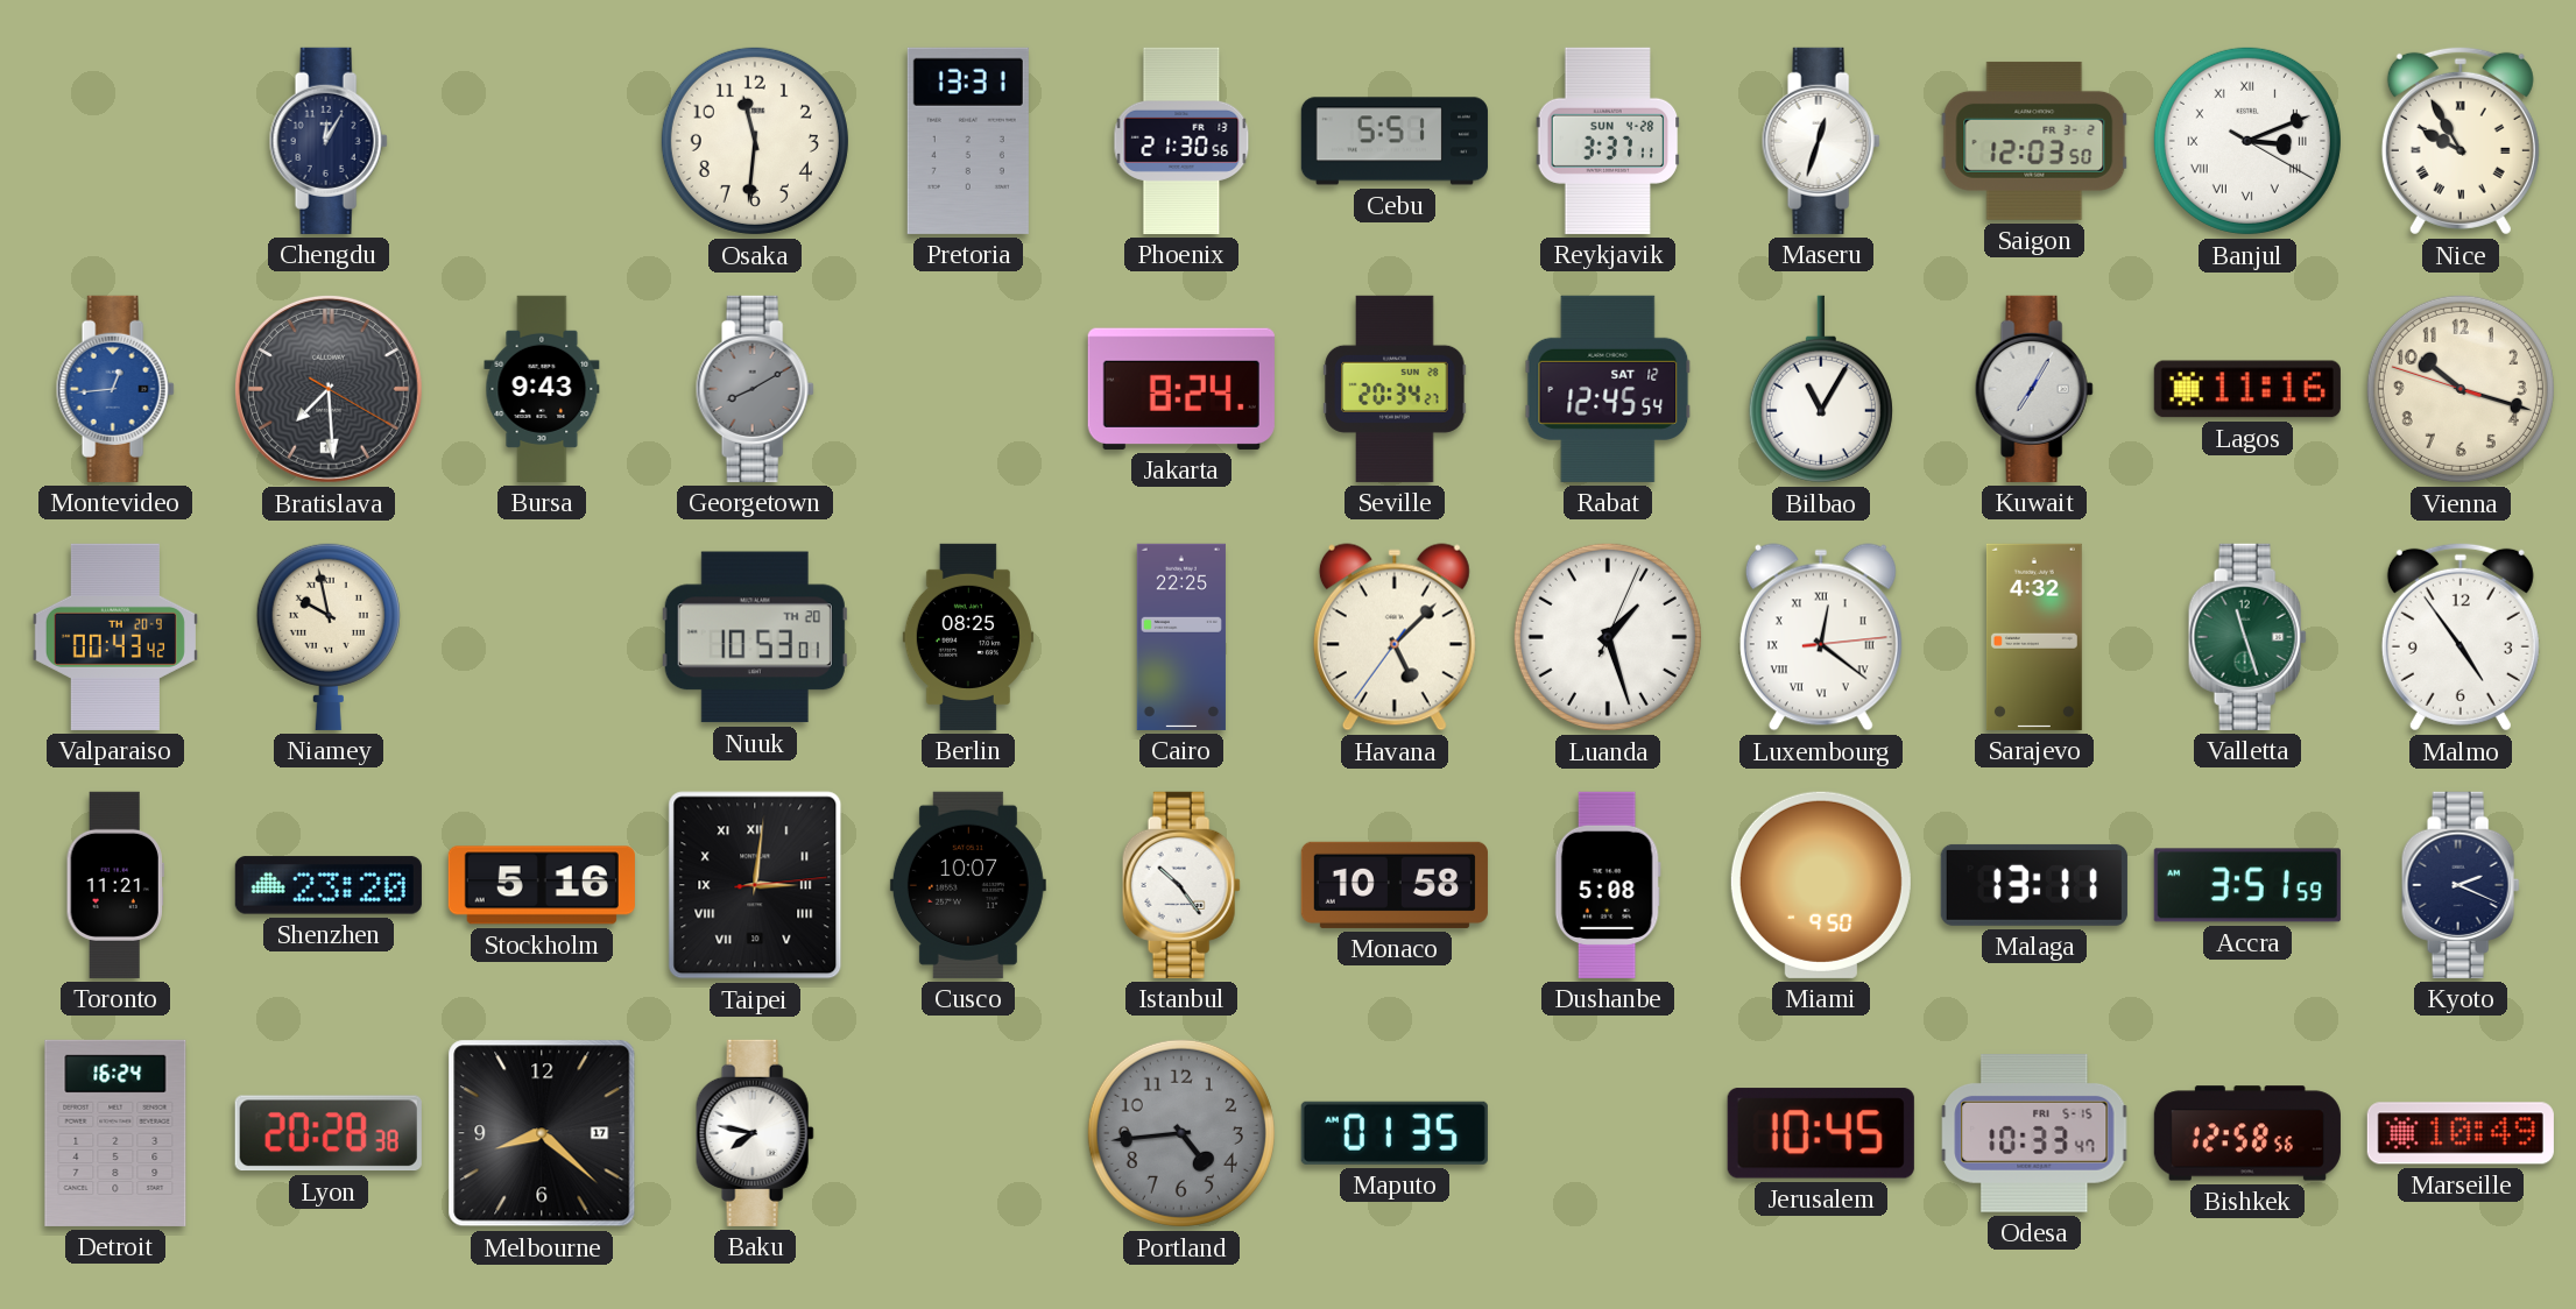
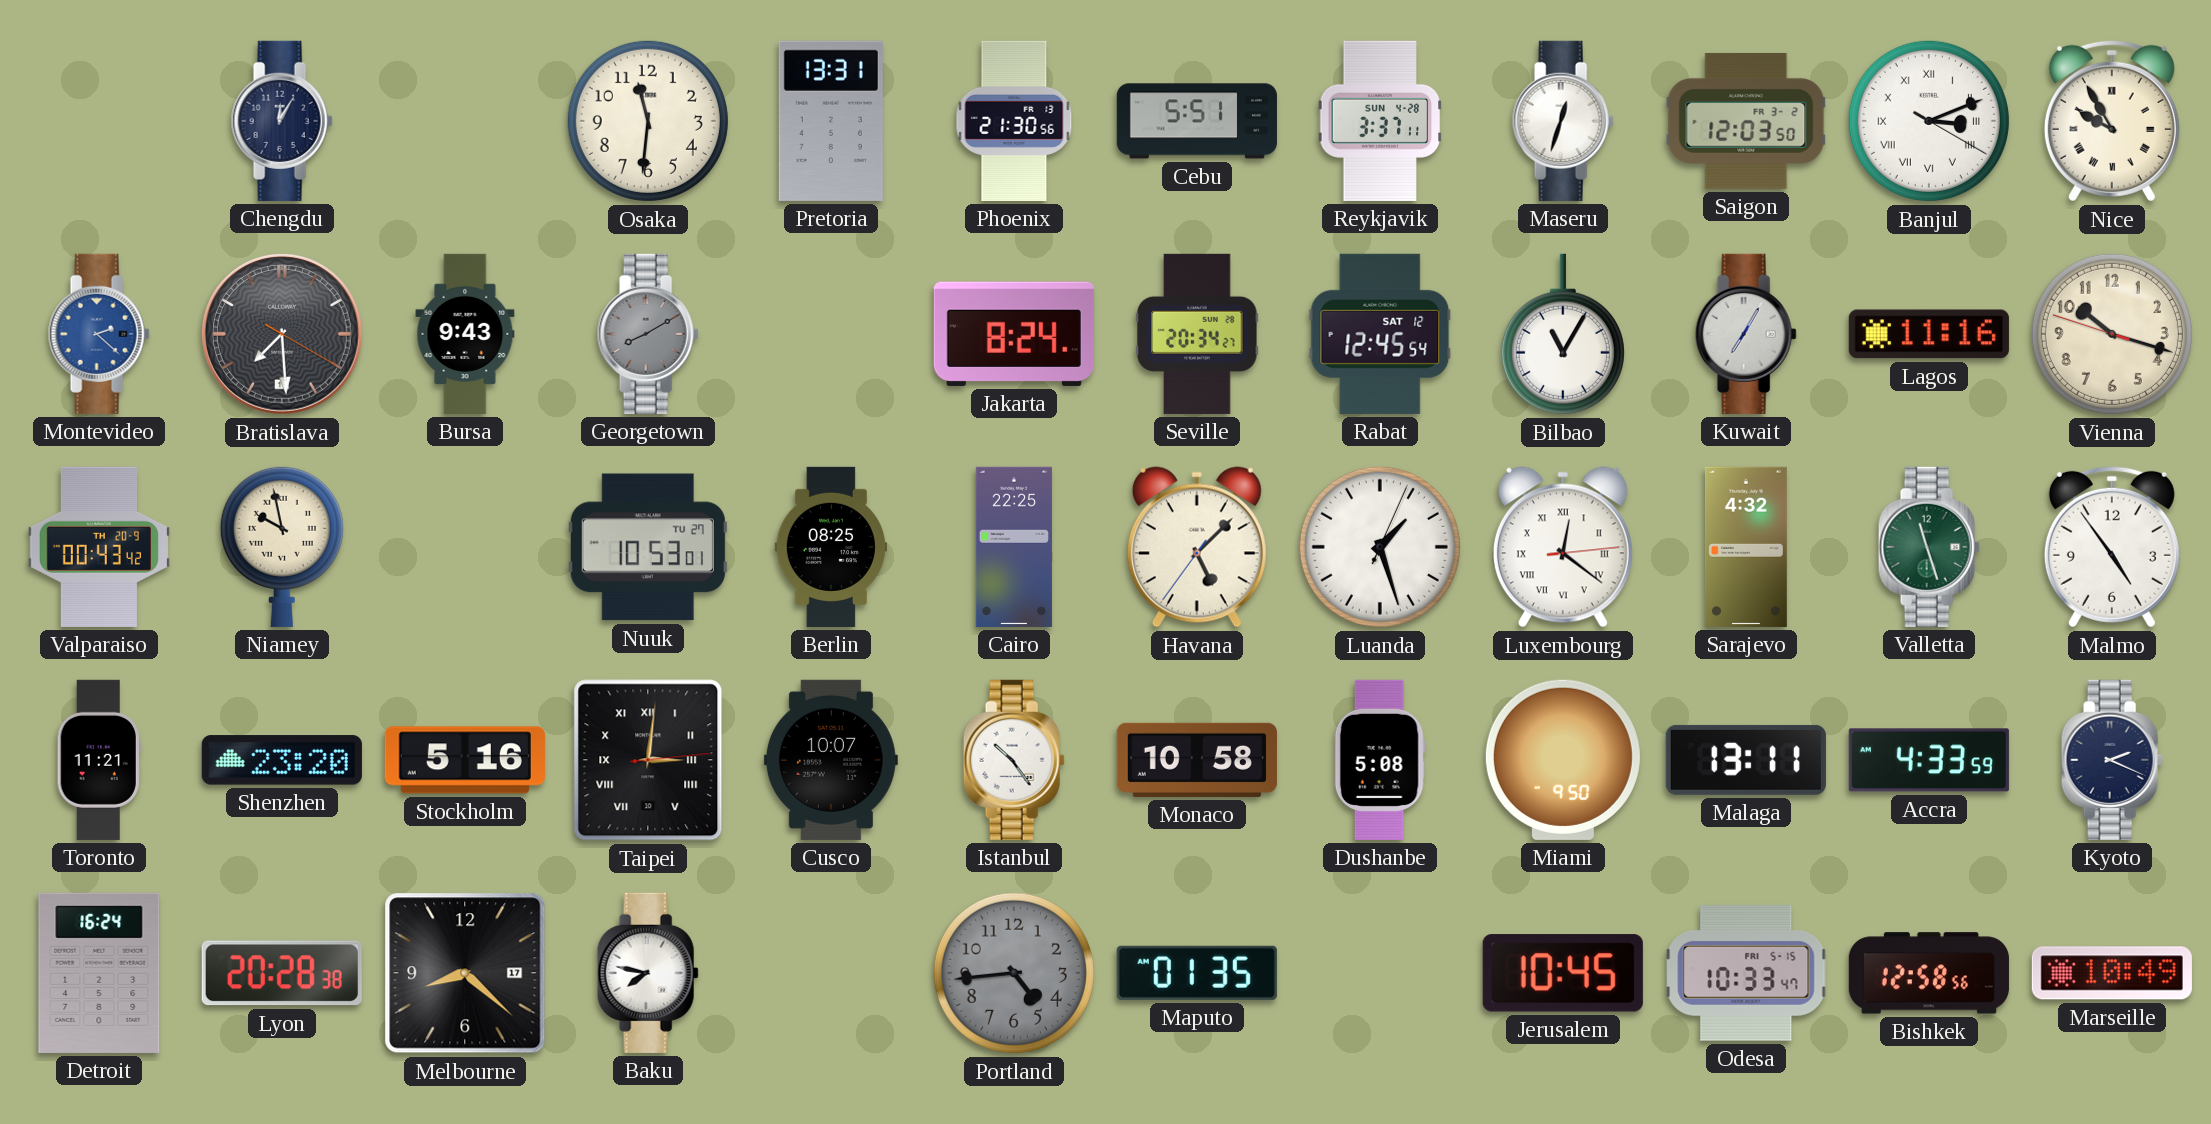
Montevideo: 12:44 -> 2:22
Nuuk date: TH 20 -> TU 27
Accra: 3:51 -> 4:33
